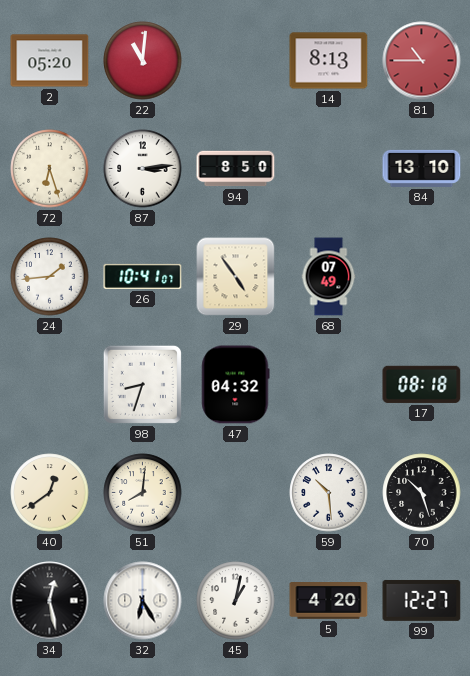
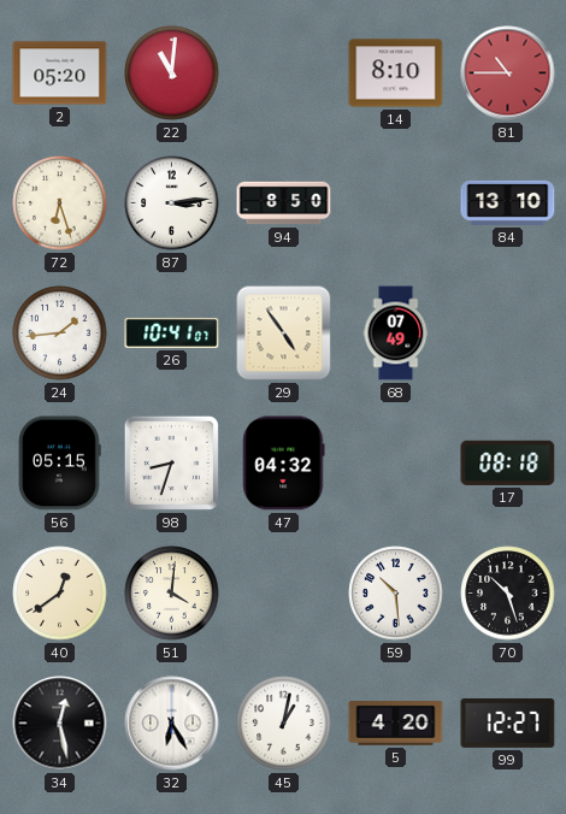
14: 8:13 -> 8:10
56: none -> 05:15
51: 8:01 -> 4:01
